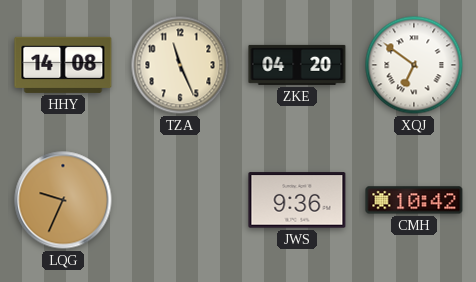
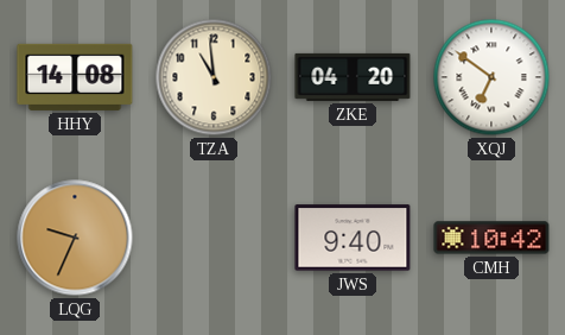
TZA: 11:26 -> 10:59
JWS: 9:36 -> 9:40
